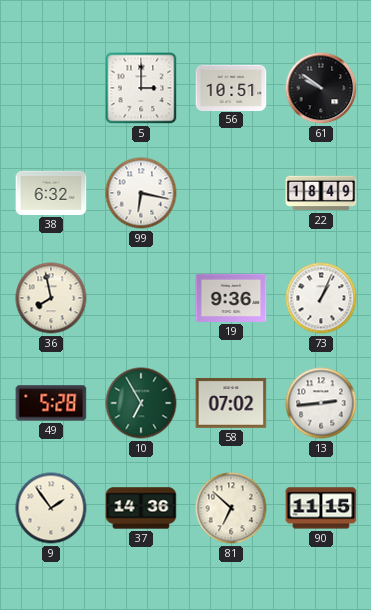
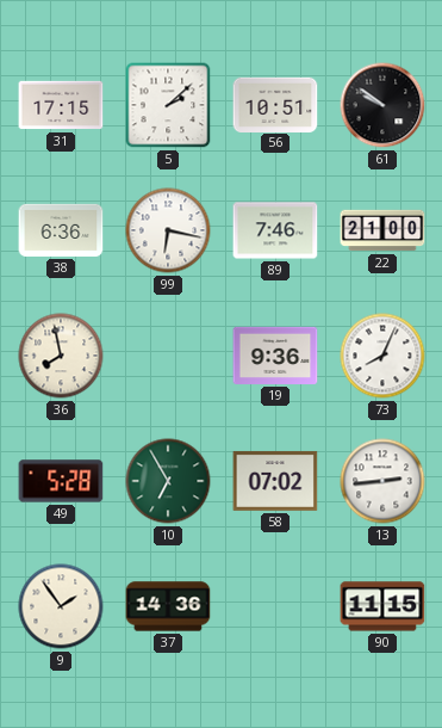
31: none -> 17:15
5: 3:00 -> 2:08
38: 6:32 -> 6:36
89: none -> 7:46
22: 18:49 -> 21:00
73: 1:04 -> 8:04
81: 6:52 -> none
